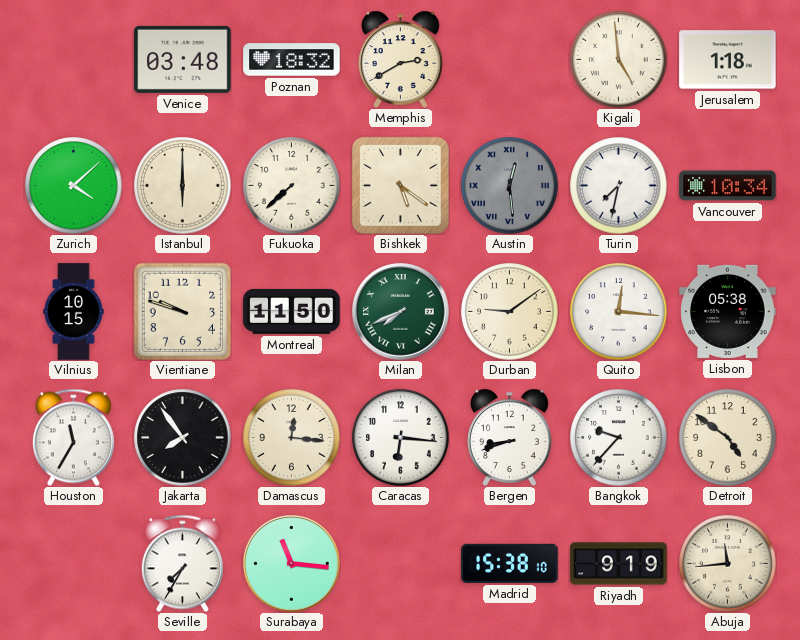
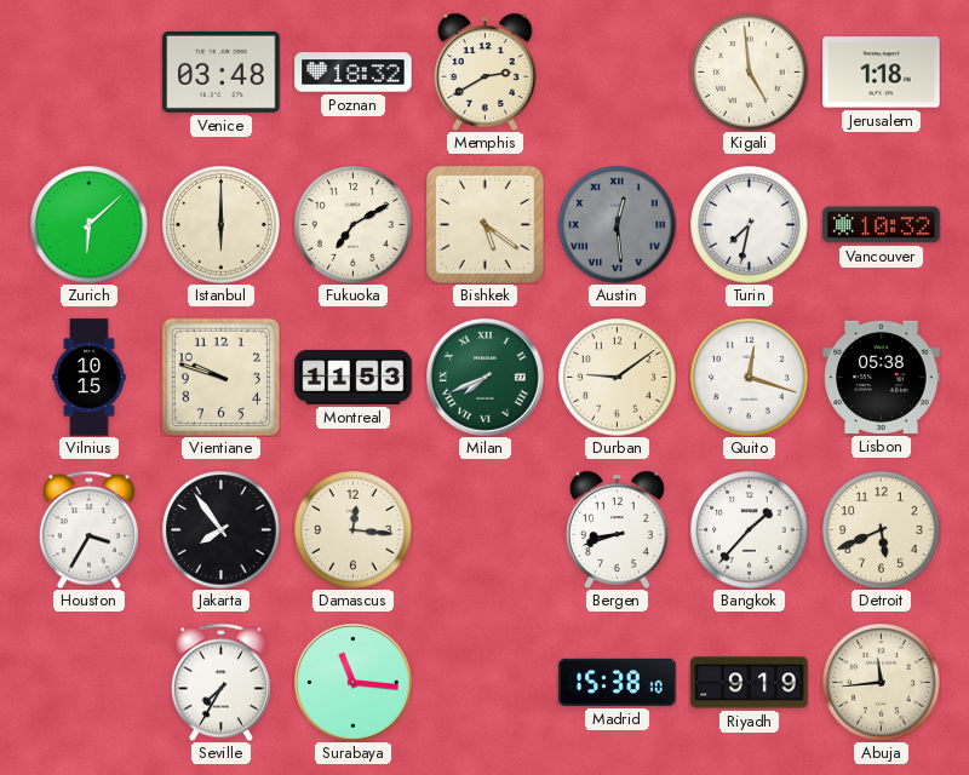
Zurich: 4:08 -> 6:08
Fukuoka: 7:38 -> 7:10
Vancouver: 10:34 -> 10:32
Montreal: 11:50 -> 11:53
Quito: 12:16 -> 12:18
Houston: 11:35 -> 3:35
Caracas: 6:16 -> none
Bangkok: 9:37 -> 1:37
Detroit: 4:51 -> 5:41
